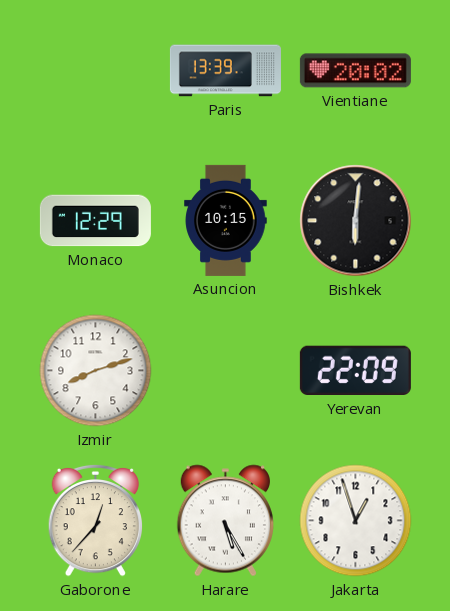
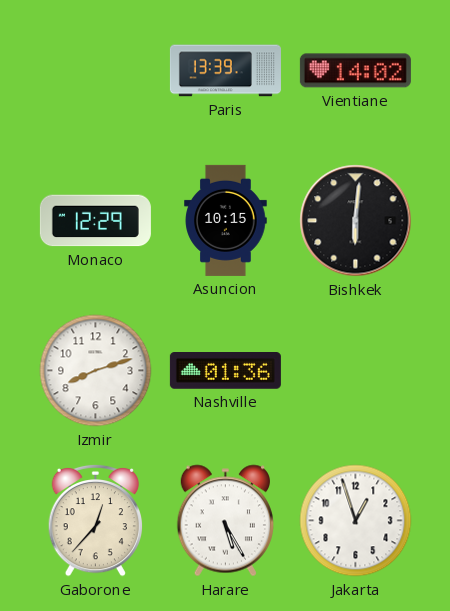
Vientiane: 20:02 -> 14:02
Nashville: none -> 01:36
Yerevan: 22:09 -> none
